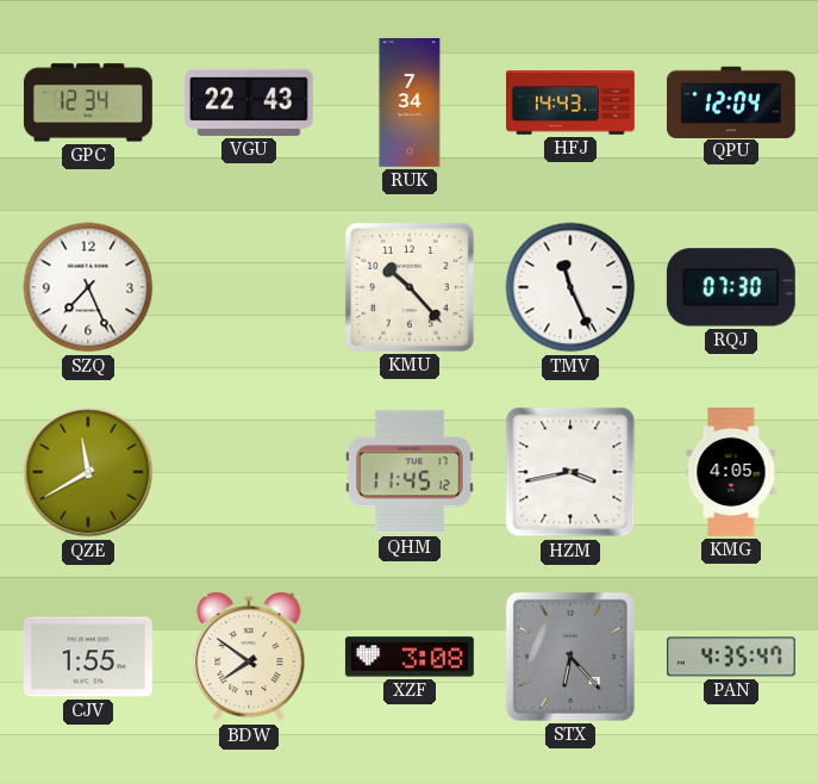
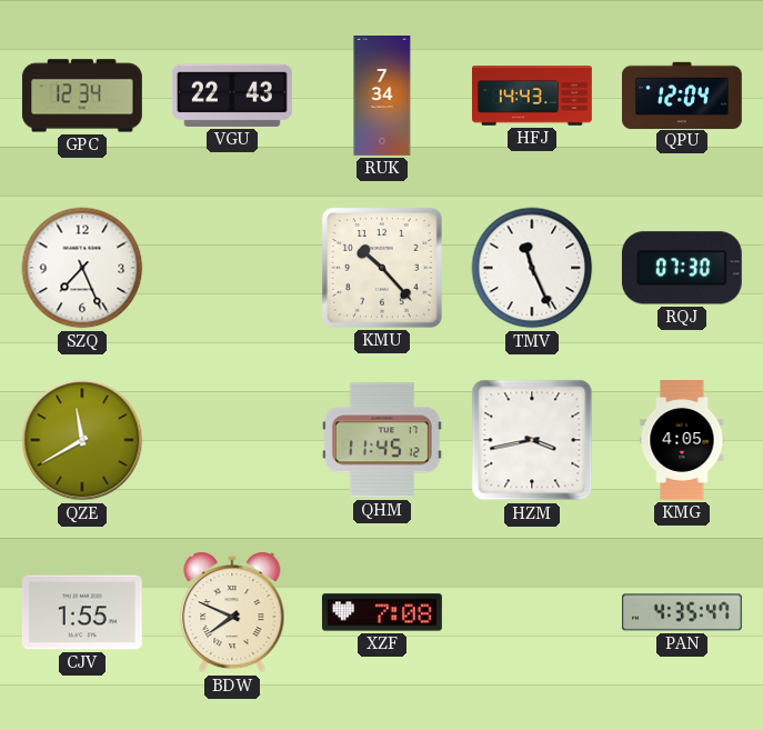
BDW: 7:51 -> 7:49
XZF: 3:08 -> 7:08
STX: 6:23 -> none
